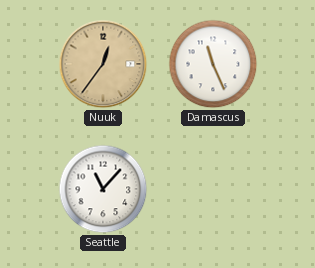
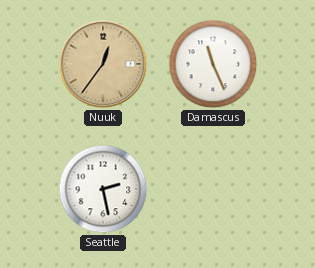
Seattle: 11:07 -> 2:28
